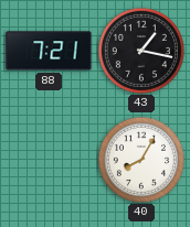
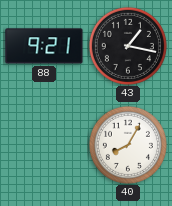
88: 7:21 -> 9:21
